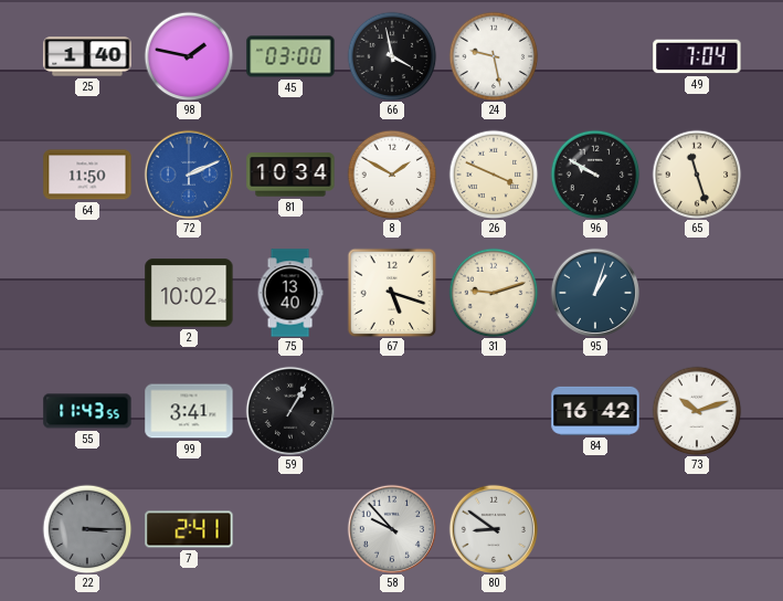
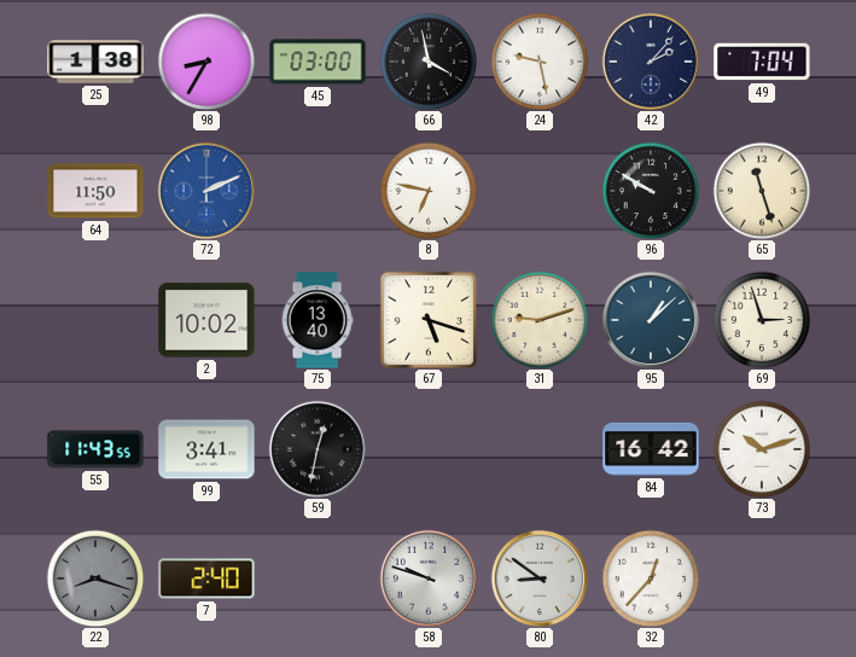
25: 1:40 -> 1:38
98: 1:47 -> 8:35
42: none -> 2:07
81: 10:34 -> none
8: 1:50 -> 6:47
26: 3:49 -> none
95: 1:03 -> 1:08
69: none -> 2:57
59: 1:05 -> 12:32
22: 3:15 -> 8:18
7: 2:41 -> 2:40
58: 9:53 -> 9:48
32: none -> 12:37
